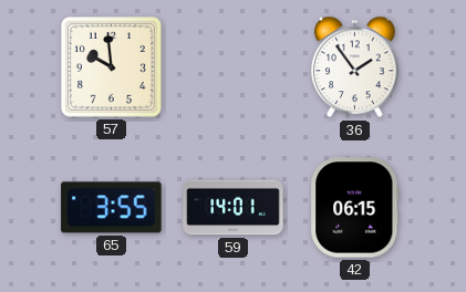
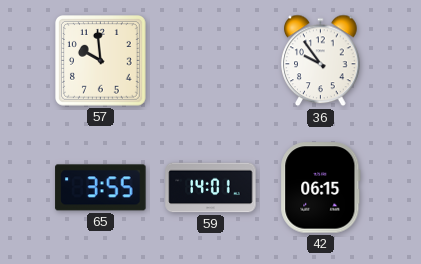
36: 1:54 -> 9:54
